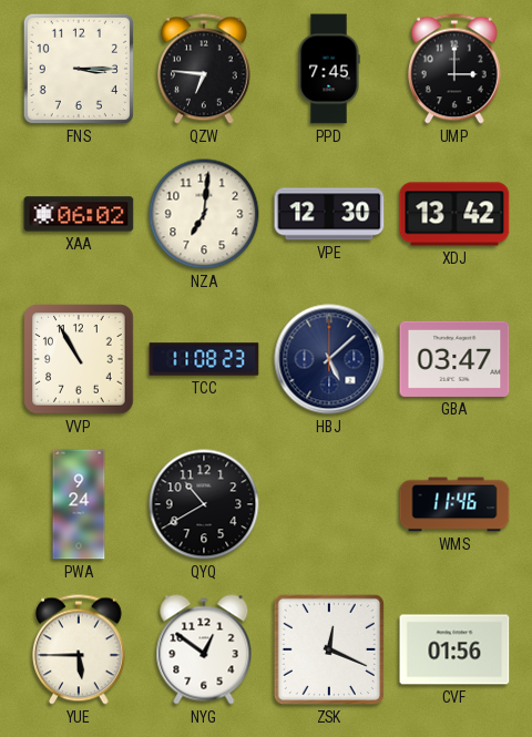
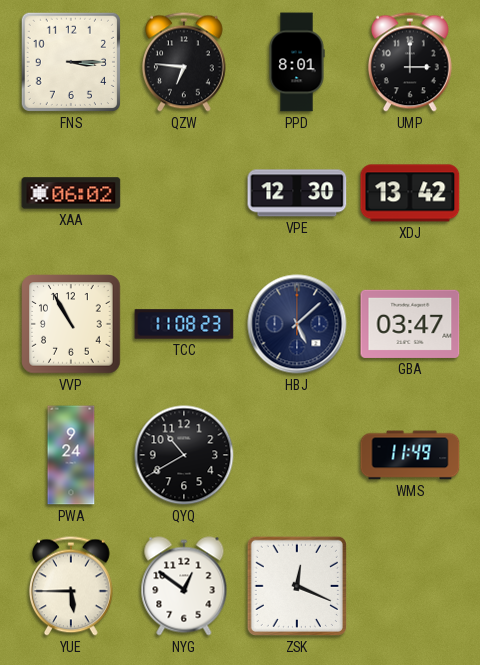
PPD: 7:45 -> 8:01
NZA: 7:01 -> none
WMS: 11:46 -> 11:49
CVF: 01:56 -> none
